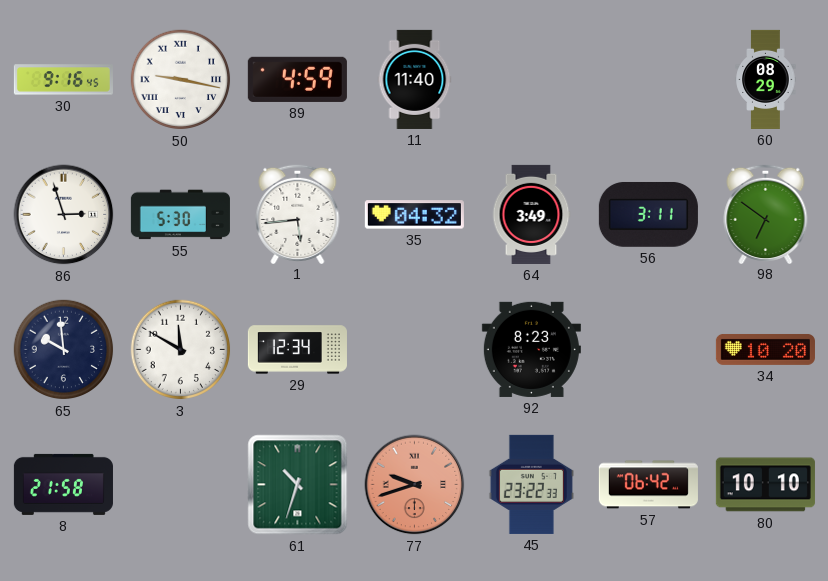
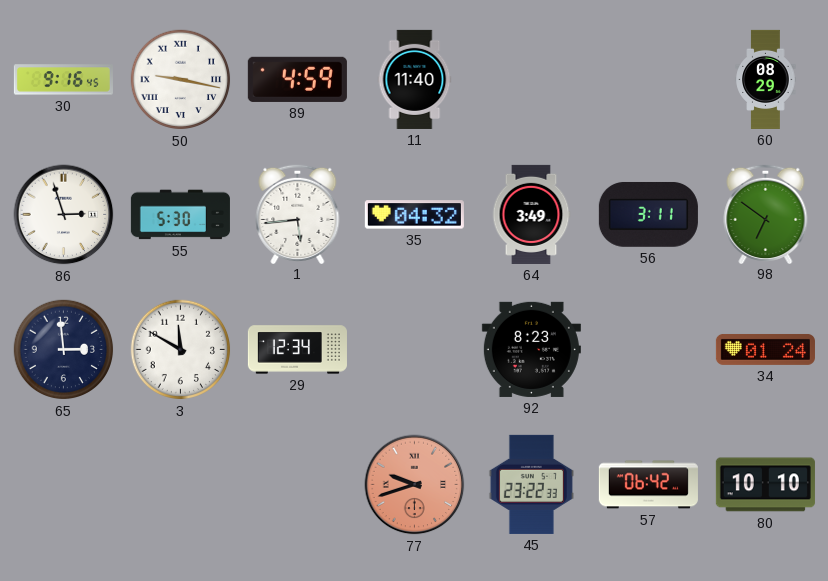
65: 9:59 -> 2:59
34: 10:20 -> 01:24
8: 21:58 -> none
61: 10:33 -> none
